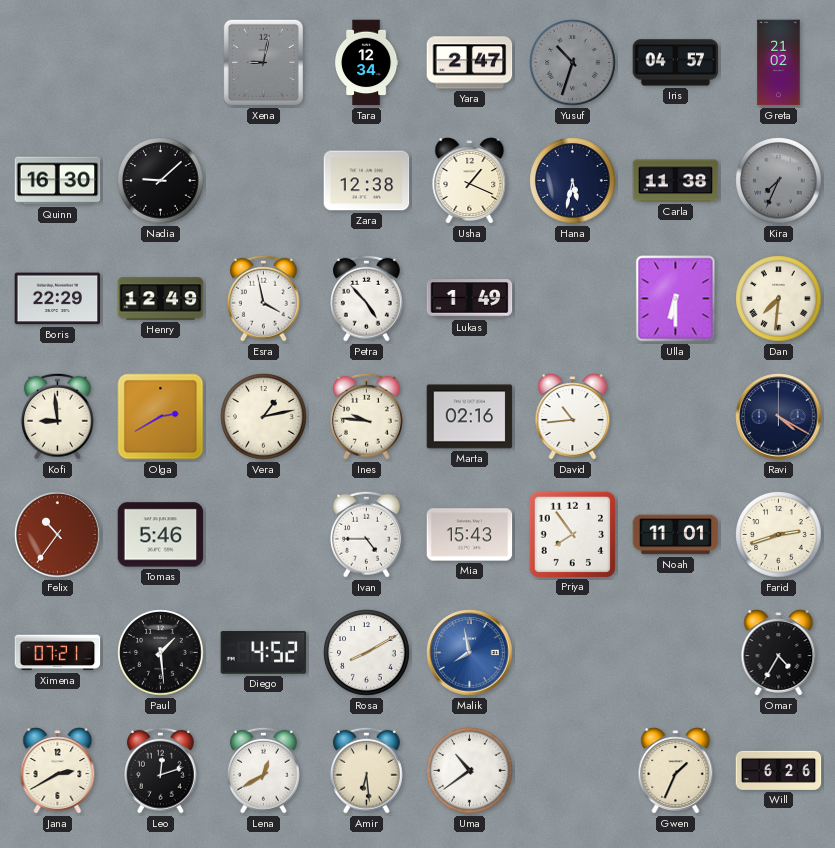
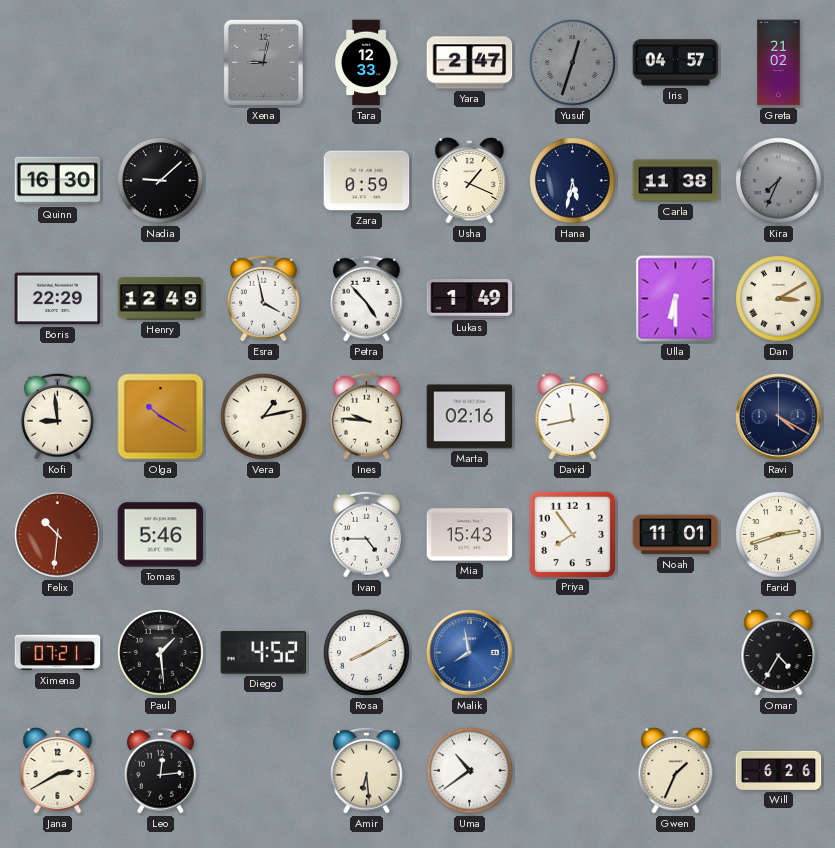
Tara: 12:34 -> 12:33
Yusuf: 10:33 -> 12:33
Zara: 12:38 -> 0:59
Dan: 7:31 -> 3:10
Olga: 2:40 -> 10:20
David: 10:44 -> 11:43
Felix: 10:36 -> 10:31
Leo: 12:12 -> 12:14
Lena: 12:40 -> none
